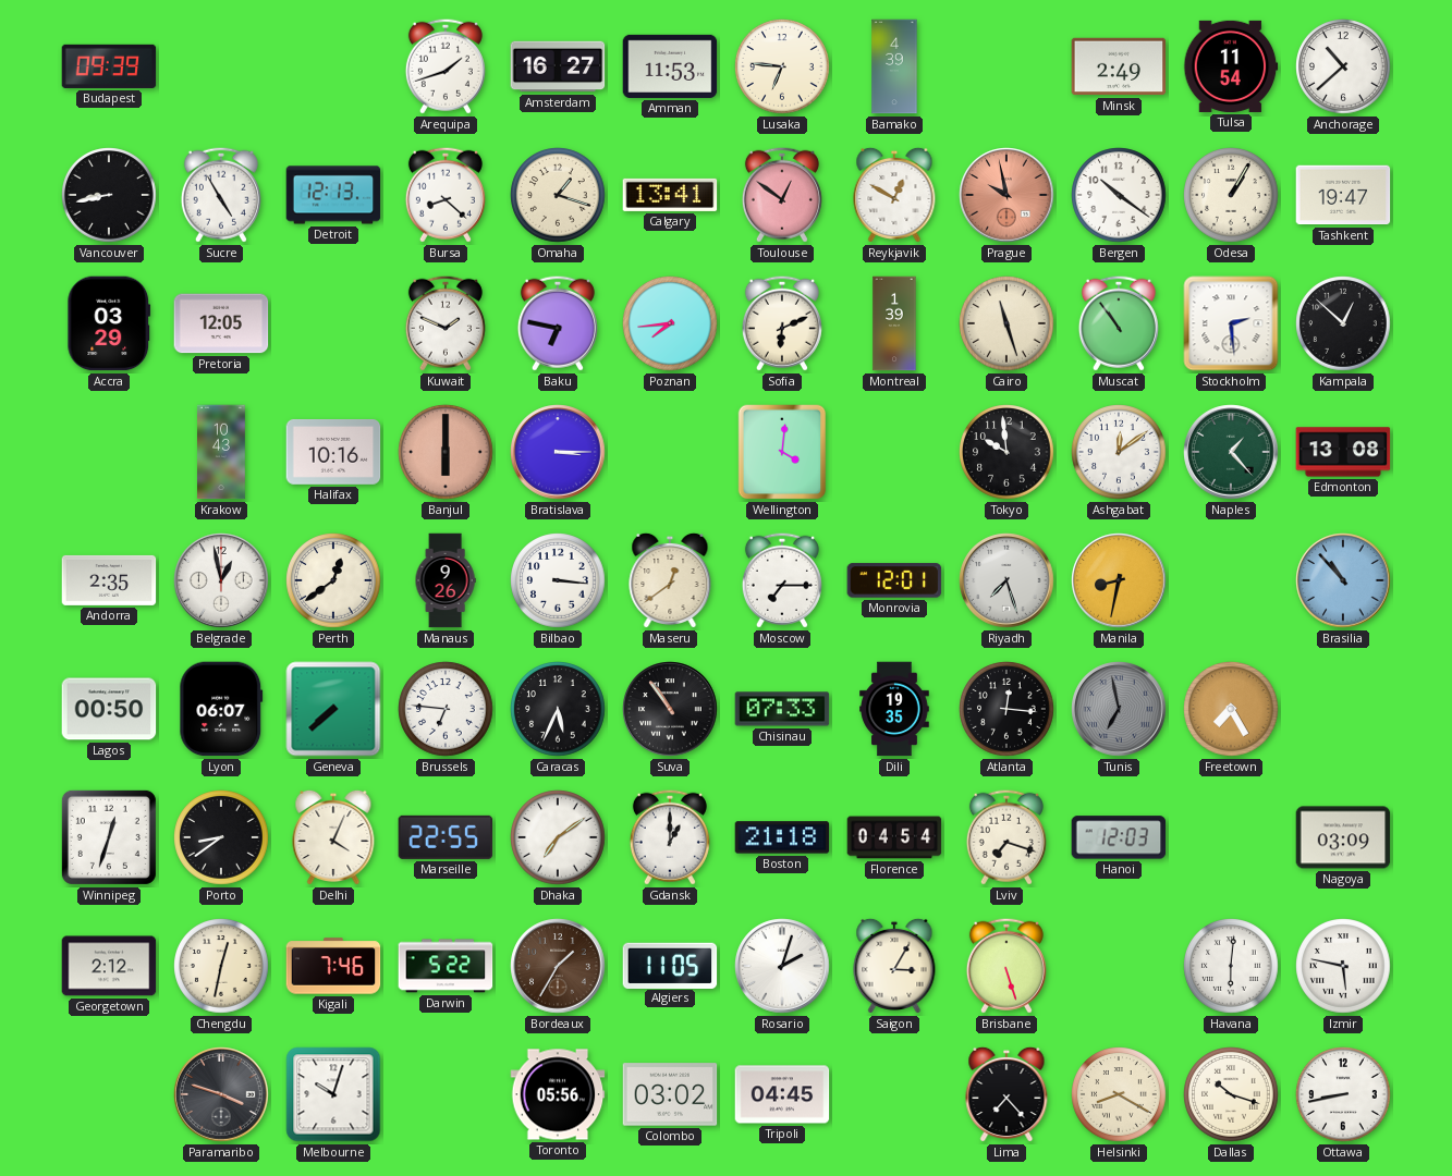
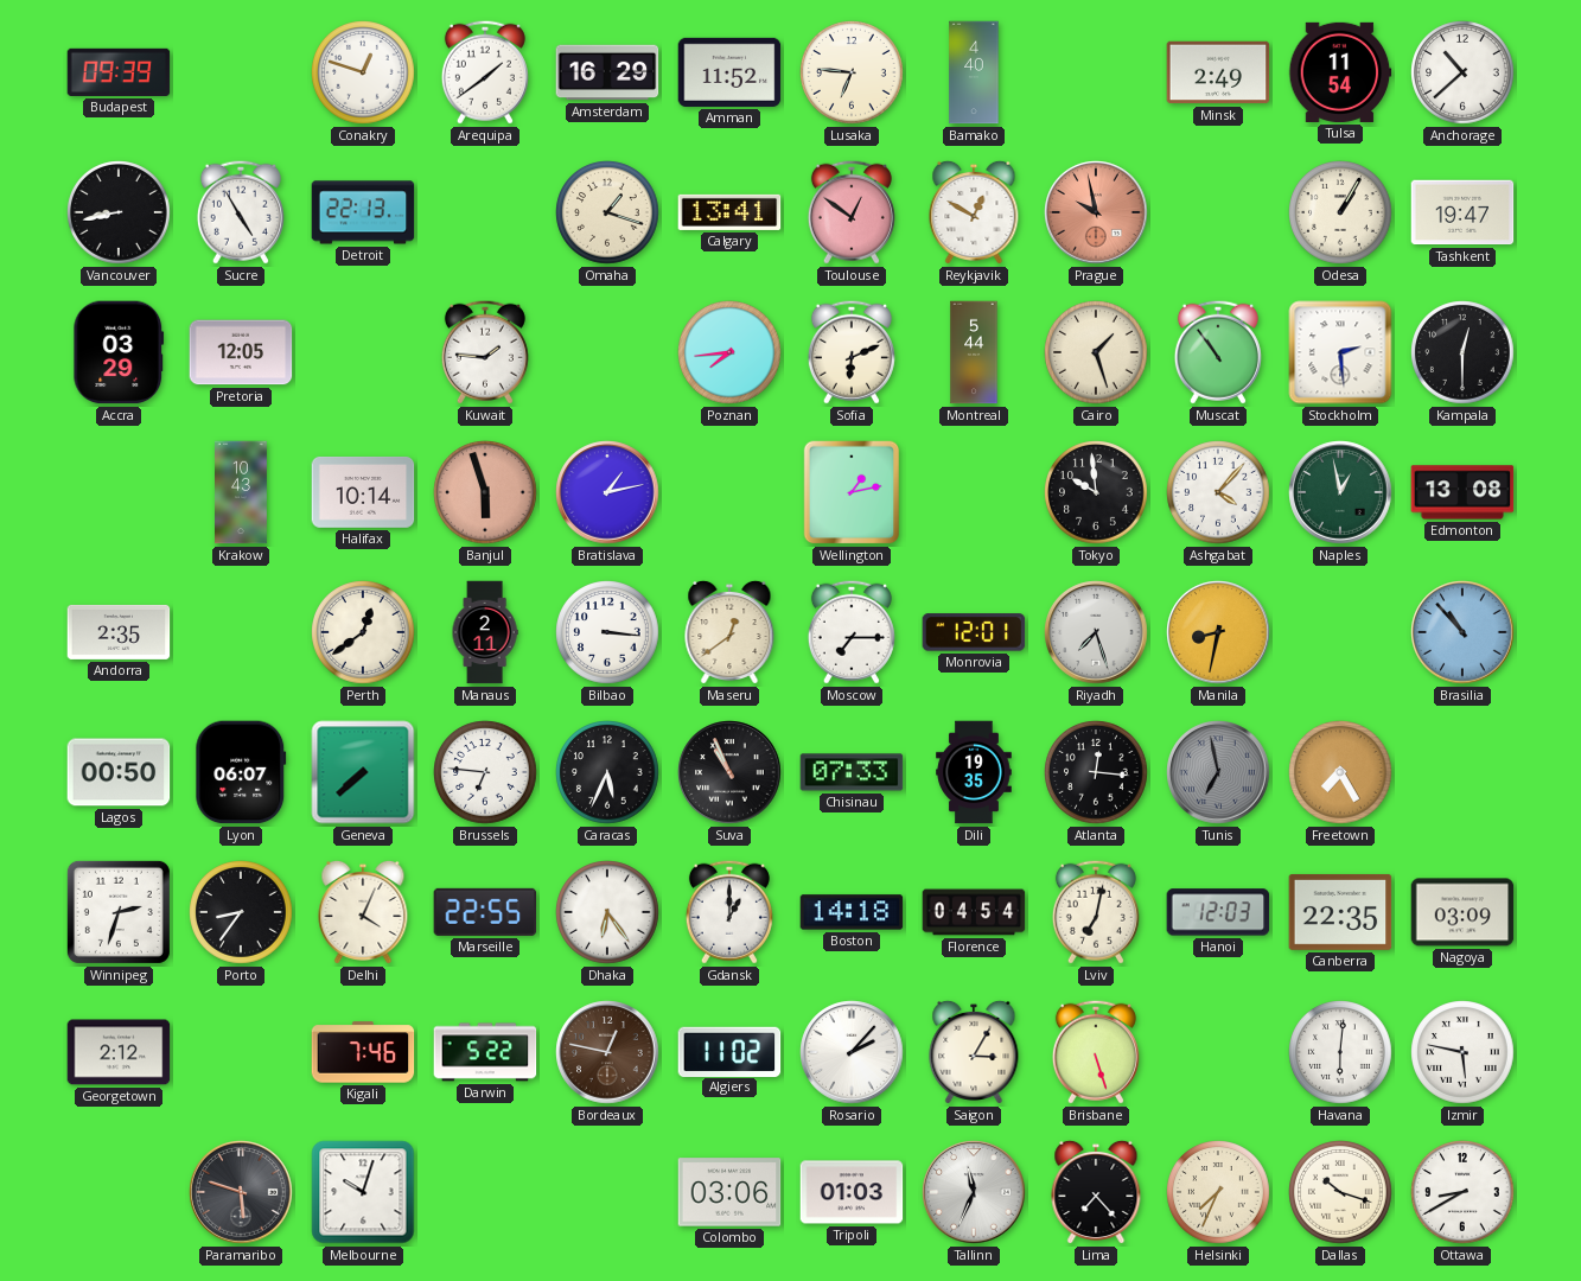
Conakry: none -> 12:48
Arequipa: 1:42 -> 1:39
Amsterdam: 16:27 -> 16:29
Amman: 11:53 -> 11:52
Bamako: 4:39 -> 4:40
Detroit: 12:13 -> 22:13
Bursa: 8:22 -> none
Bergen: 10:21 -> none
Kuwait: 1:49 -> 1:46
Baku: 6:47 -> none
Montreal: 1:39 -> 5:44
Cairo: 11:27 -> 1:27
Kampala: 12:52 -> 12:30
Halifax: 10:16 -> 10:14
Banjul: 6:00 -> 5:57
Bratislava: 3:15 -> 1:13
Wellington: 4:01 -> 1:13
Ashgabat: 12:09 -> 4:07
Naples: 1:23 -> 12:58
Belgrade: 12:58 -> none
Manaus: 9:26 -> 2:11
Suva: 10:54 -> 10:56
Winnipeg: 12:33 -> 2:33
Porto: 8:39 -> 8:36
Dhaka: 7:09 -> 6:24
Boston: 21:18 -> 14:18
Lviv: 7:18 -> 7:02
Canberra: none -> 22:35
Chengdu: 12:32 -> none
Bordeaux: 1:35 -> 12:47
Algiers: 11:05 -> 11:02
Rosario: 2:03 -> 2:07
Paramaribo: 3:48 -> 5:48
Toronto: 05:56 -> none
Colombo: 03:02 -> 03:06
Tripoli: 04:45 -> 01:03
Tallinn: none -> 11:34
Helsinki: 8:20 -> 7:34
Ottawa: 8:43 -> 8:40
